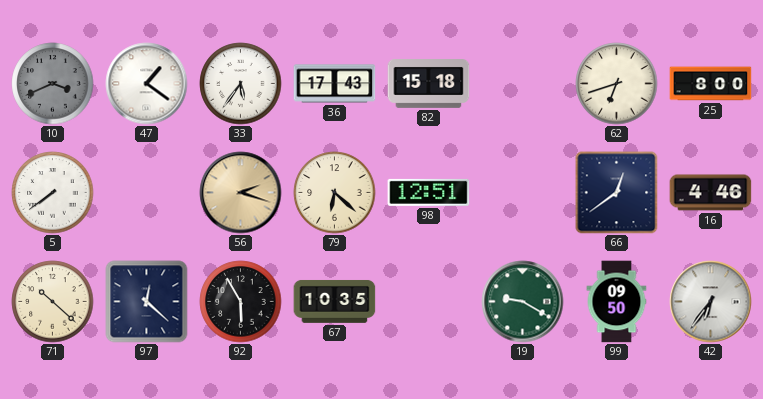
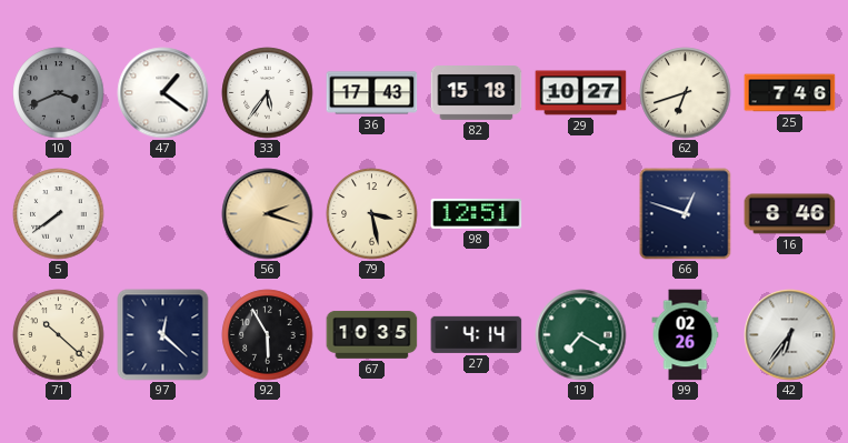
29: none -> 10:27
25: 8:00 -> 7:46
79: 6:22 -> 3:28
66: 12:39 -> 12:48
16: 4:46 -> 8:46
27: none -> 4:14
19: 9:20 -> 7:20
99: 09:50 -> 02:26
